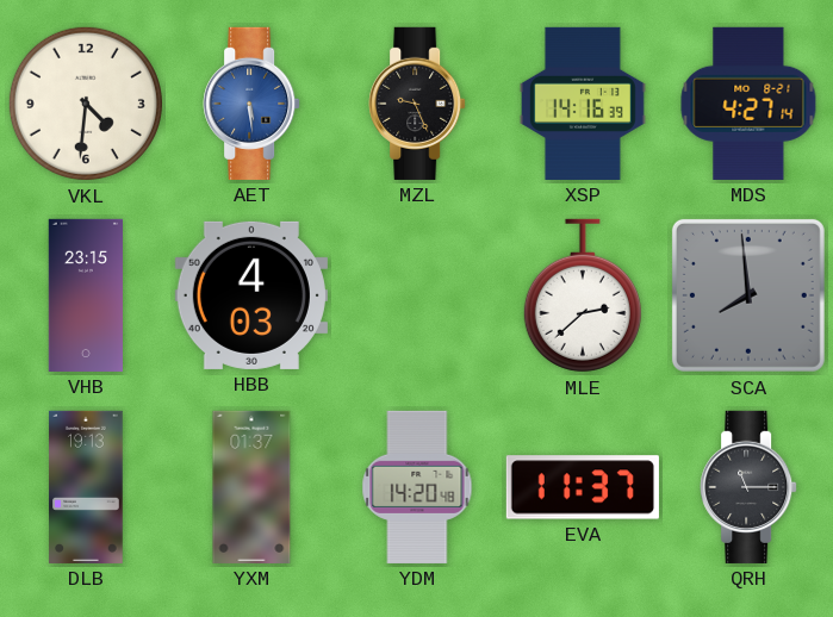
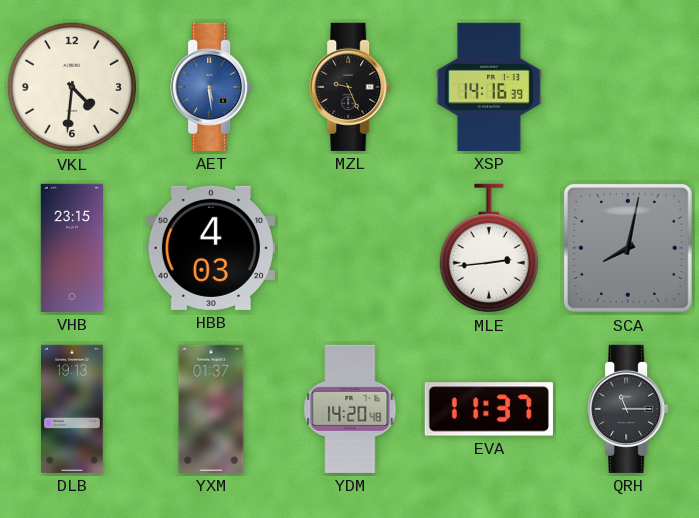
MDS: 4:27 -> none
MLE: 2:38 -> 2:44
SCA: 7:59 -> 8:02
